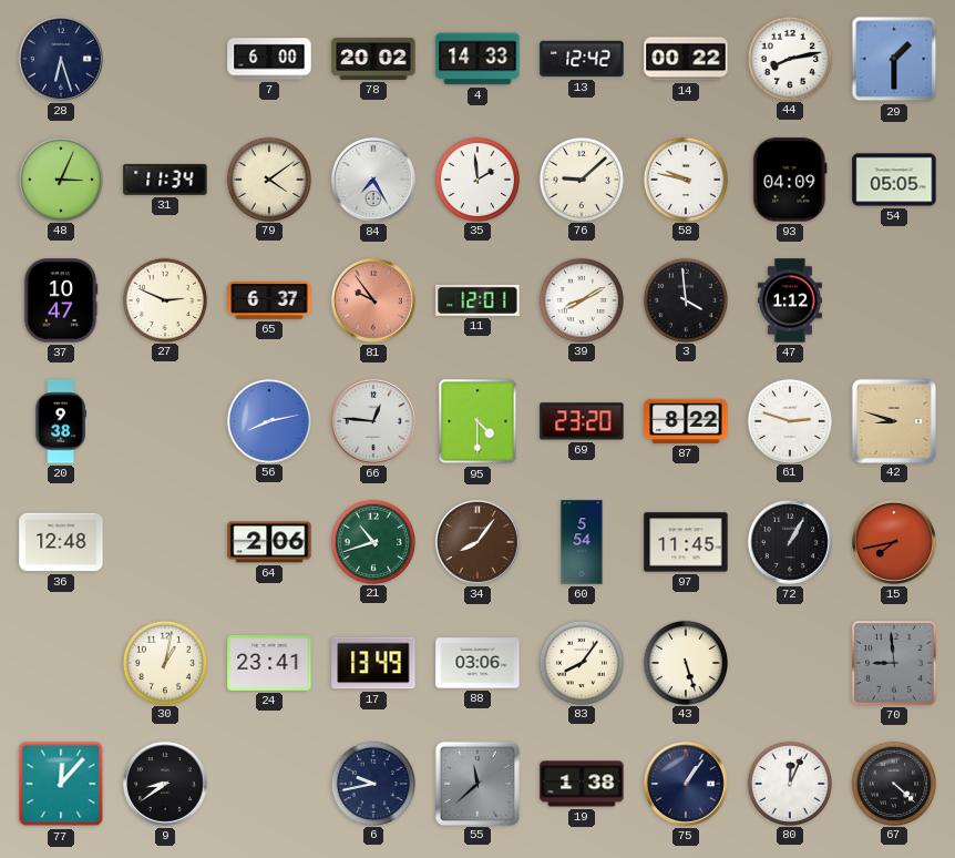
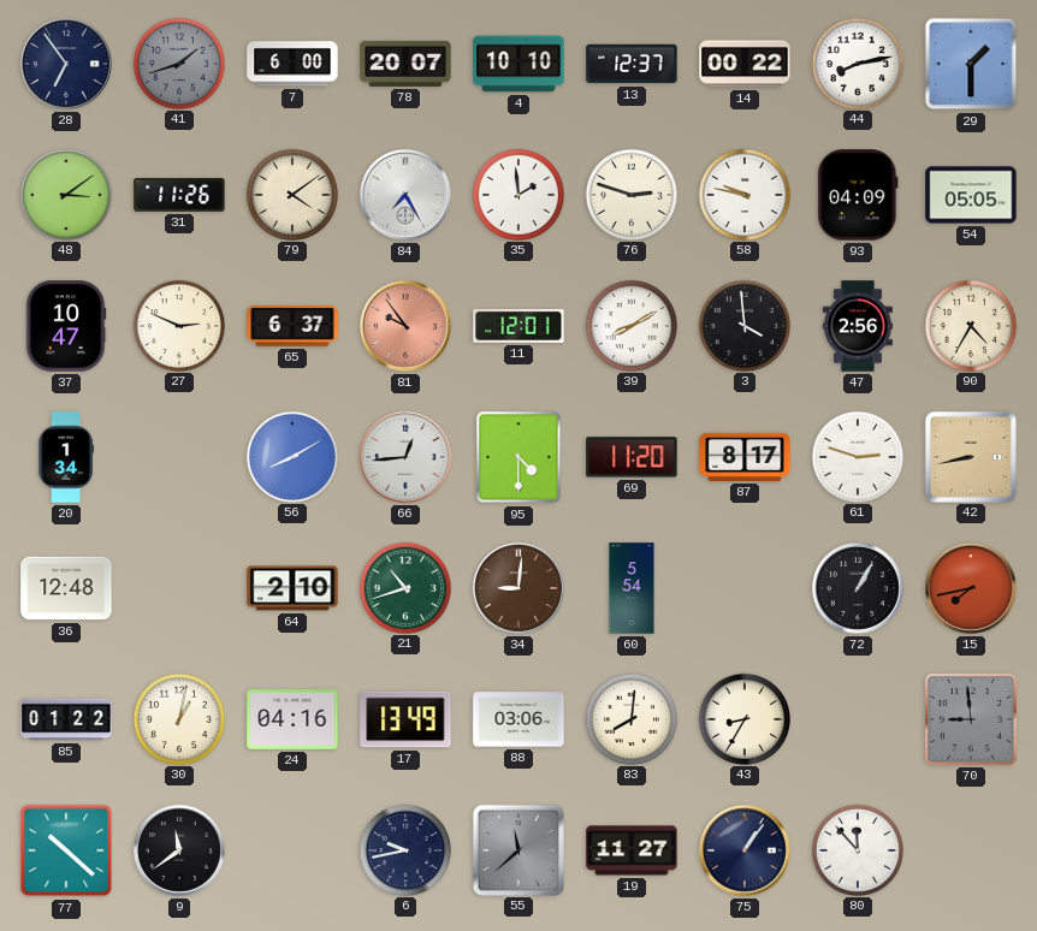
28: 6:27 -> 6:54
41: none -> 1:42
78: 20:02 -> 20:07
4: 14:33 -> 10:10
13: 12:42 -> 12:37
48: 3:04 -> 3:09
31: 11:34 -> 11:26
76: 9:08 -> 2:48
47: 1:12 -> 2:56
90: none -> 4:35
20: 9:38 -> 1:34
56: 8:13 -> 8:10
66: 12:46 -> 12:44
69: 23:20 -> 11:20
87: 8:22 -> 8:17
42: 8:48 -> 8:43
64: 2:06 -> 2:10
34: 8:06 -> 9:01
97: 11:45 -> none
85: none -> 01:22
24: 23:41 -> 04:16
83: 8:06 -> 8:01
43: 5:27 -> 8:35
77: 12:07 -> 10:22
9: 8:39 -> 11:39
19: 1:38 -> 11:27
80: 12:04 -> 11:53
67: 4:22 -> none
